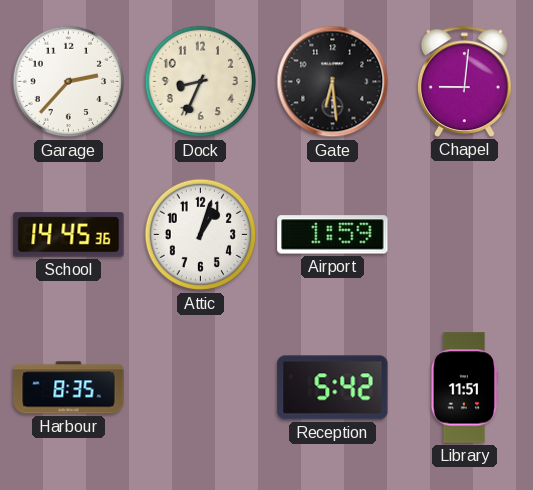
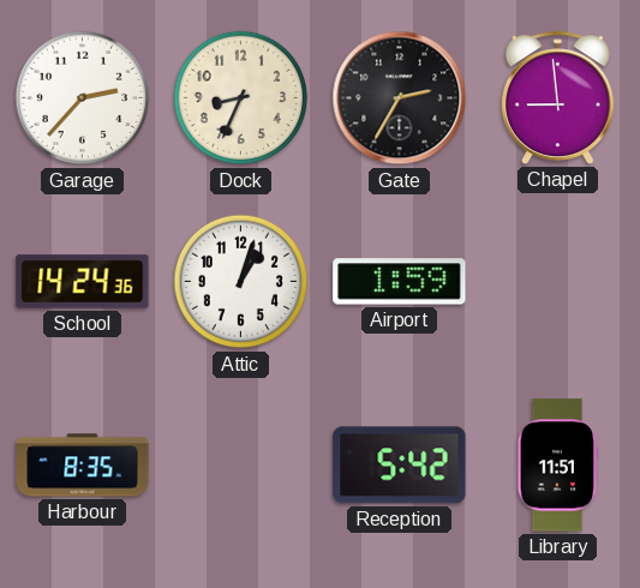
Gate: 6:29 -> 2:35
Chapel: 9:01 -> 8:59
School: 14:45 -> 14:24
